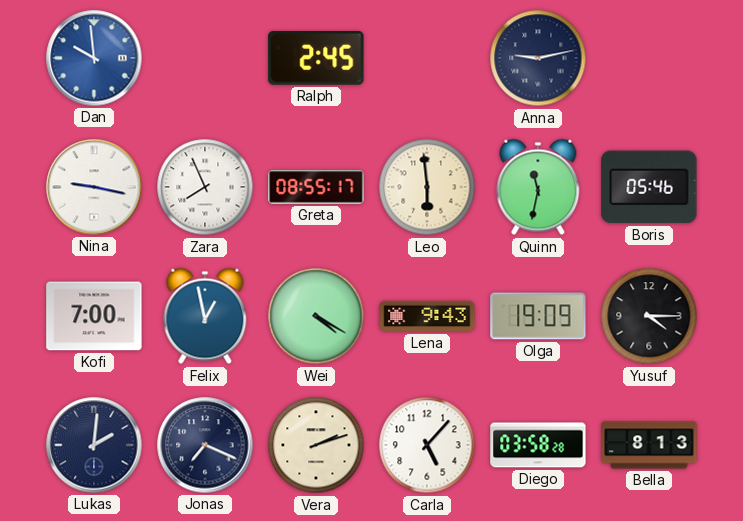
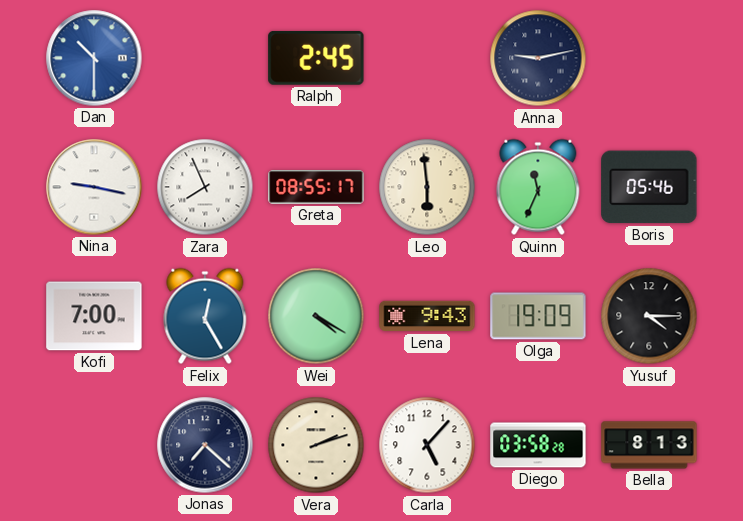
Dan: 9:59 -> 10:30
Quinn: 11:32 -> 11:34
Felix: 12:58 -> 12:25
Lukas: 2:01 -> none
Jonas: 7:19 -> 7:22
